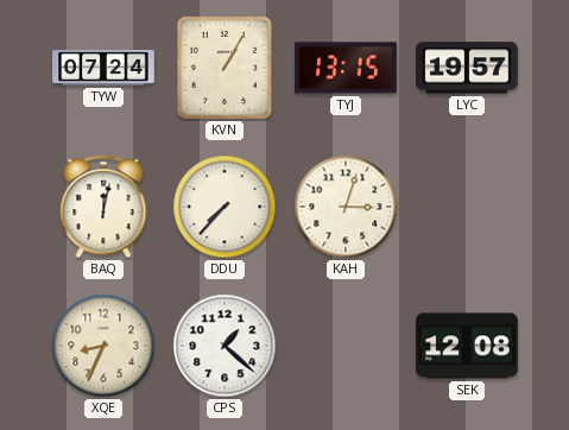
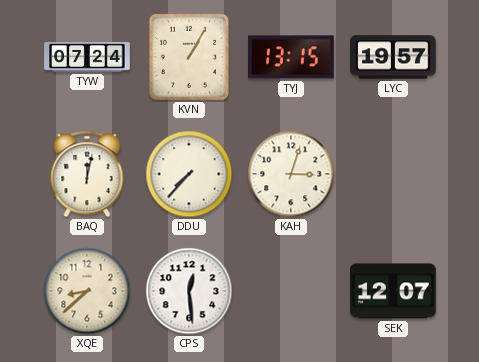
XQE: 8:34 -> 8:38
CPS: 1:22 -> 12:29
SEK: 12:08 -> 12:07
